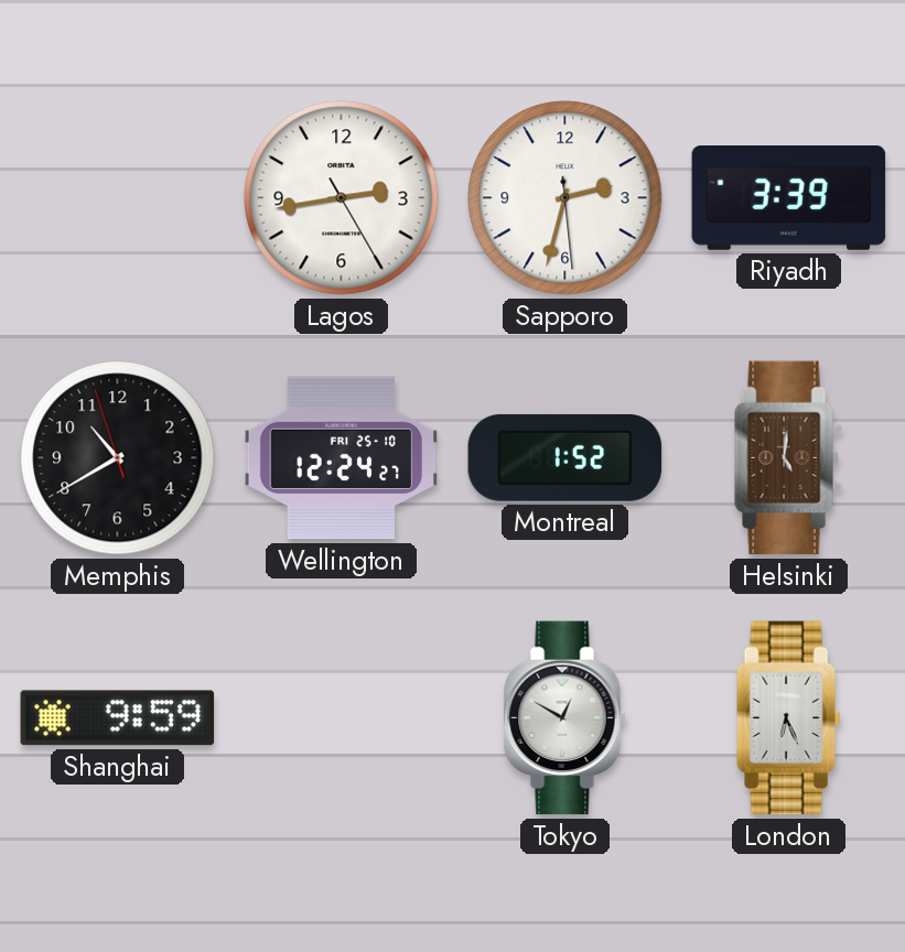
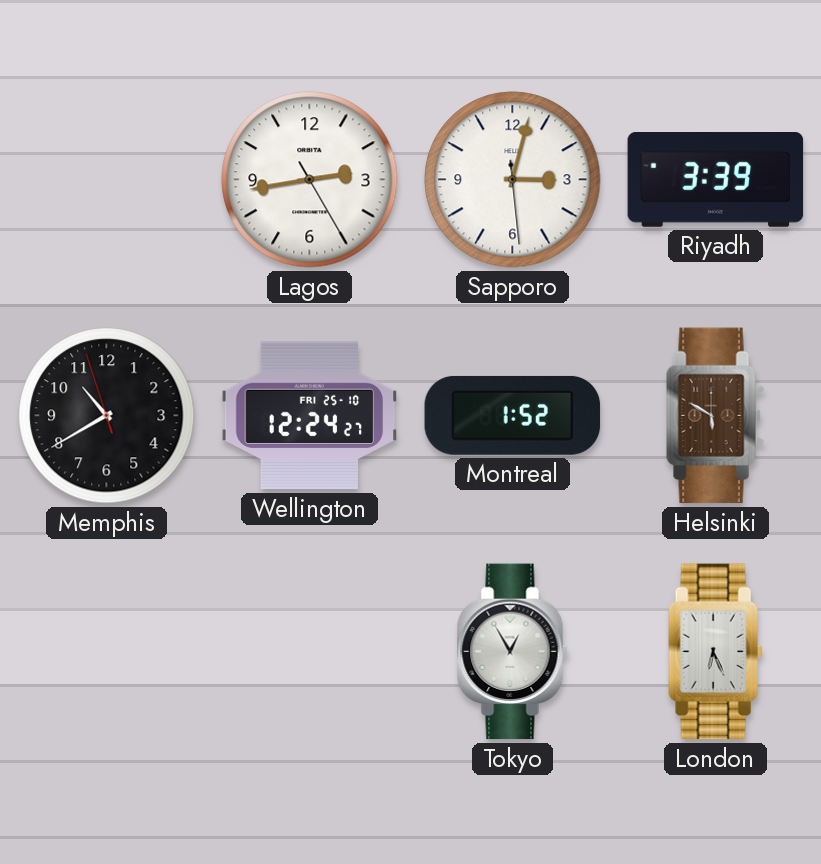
Sapporo: 2:32 -> 3:02
Helsinki: 5:01 -> 5:50
Shanghai: 9:59 -> none
Tokyo: 12:50 -> 12:55
